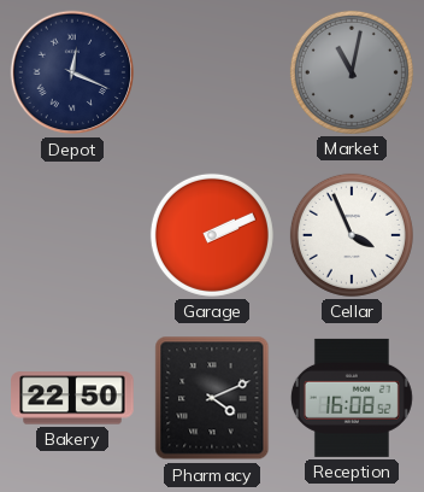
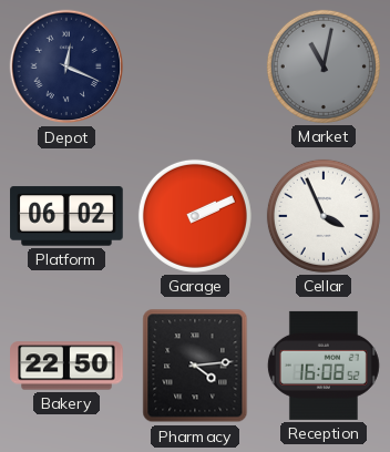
Platform: none -> 06:02
Pharmacy: 4:11 -> 4:14
